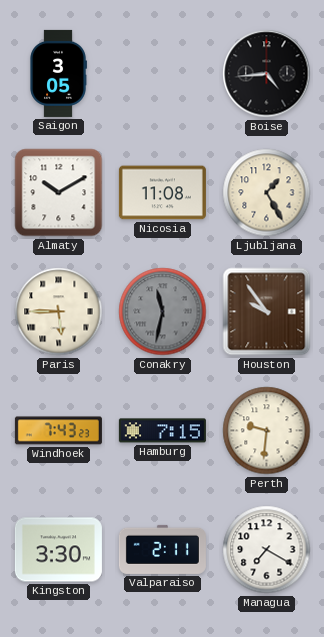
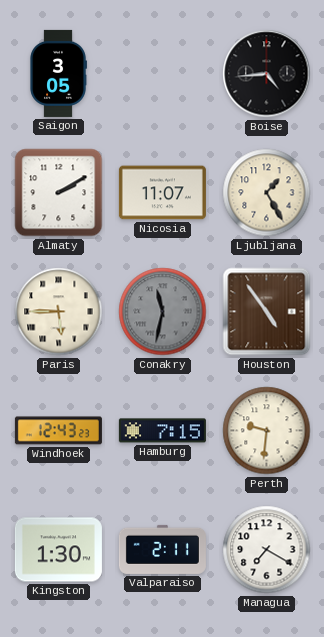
Almaty: 10:10 -> 2:10
Nicosia: 11:08 -> 11:07
Houston: 9:54 -> 4:54
Windhoek: 7:43 -> 12:43
Kingston: 3:30 -> 1:30
